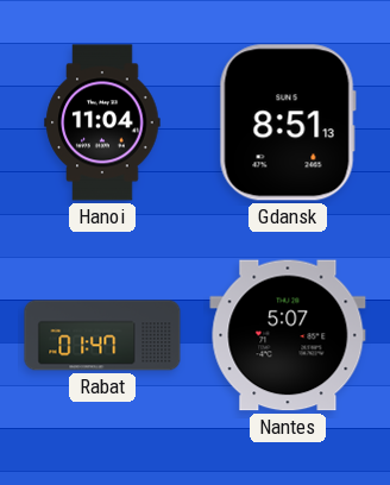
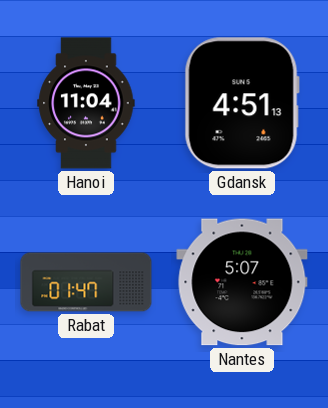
Gdansk: 8:51 -> 4:51
